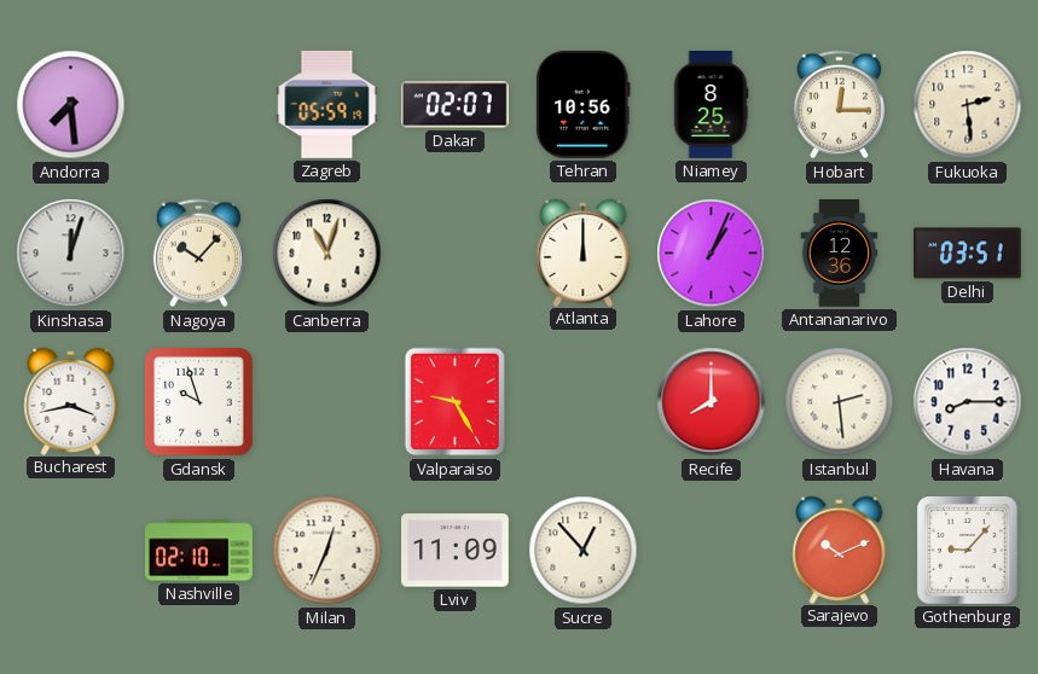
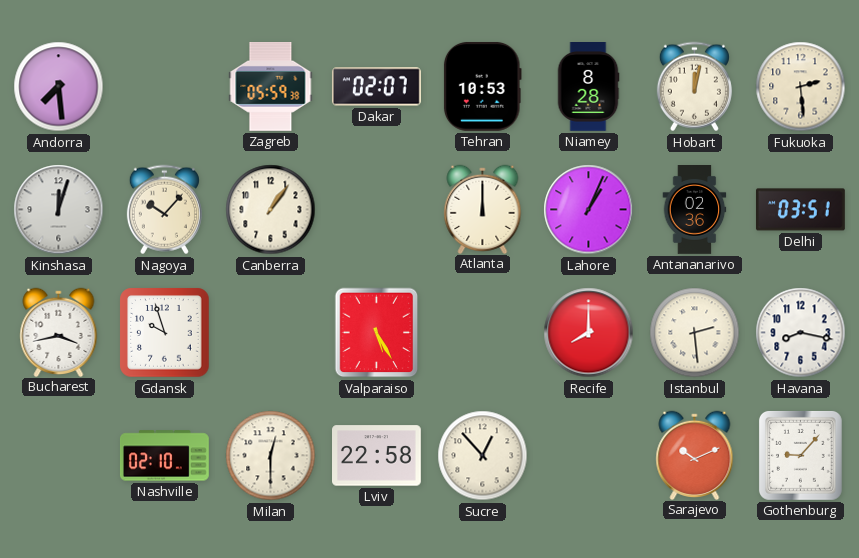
Zagreb: 05:59:19 -> 05:59:38
Tehran: 10:56 -> 10:53
Niamey: 8:25 -> 8:28
Hobart: 12:15 -> 12:02
Canberra: 11:03 -> 1:06
Antananarivo: 12:36 -> 02:36
Valparaiso: 9:25 -> 5:25
Havana: 8:15 -> 8:17
Milan: 12:34 -> 12:30
Lviv: 11:09 -> 22:58
